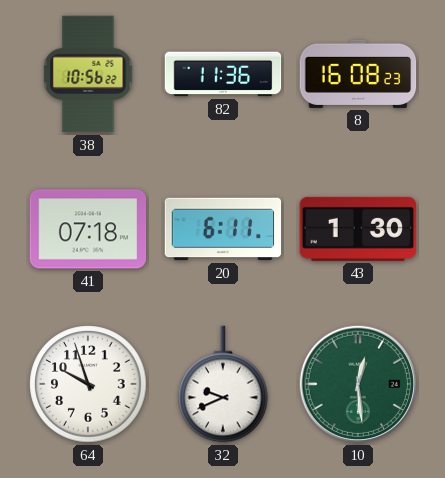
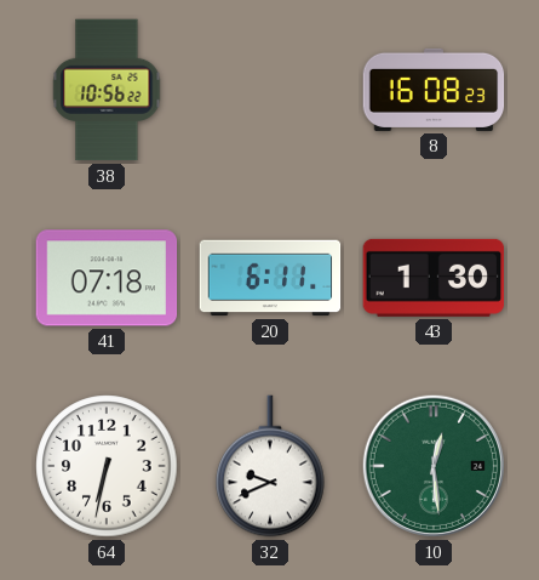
82: 11:36 -> none
64: 9:57 -> 6:32
